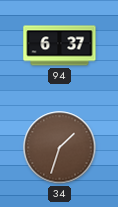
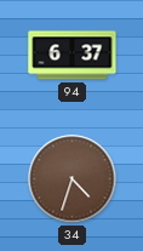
34: 1:33 -> 4:33
